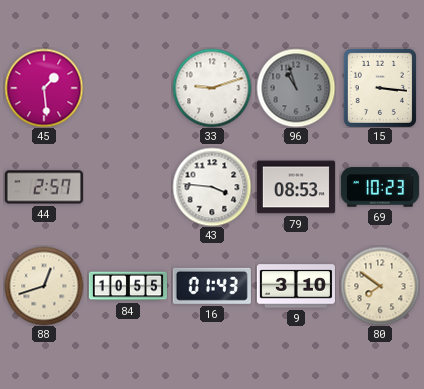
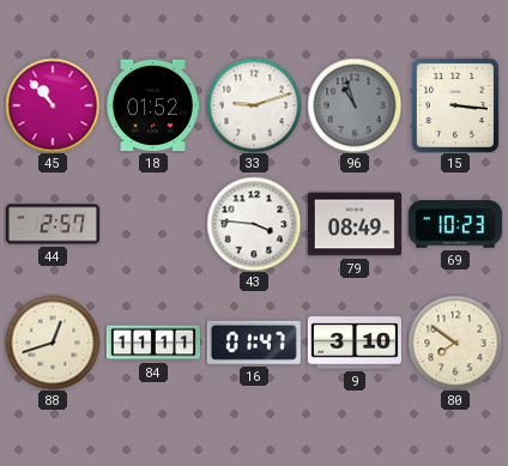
45: 1:29 -> 10:53
18: none -> 01:52
79: 08:53 -> 08:49
84: 10:55 -> 11:11
16: 01:43 -> 01:47
